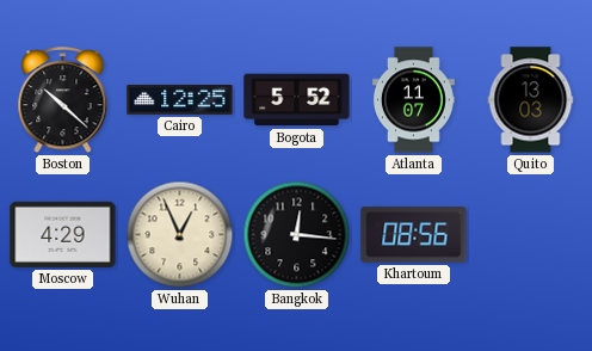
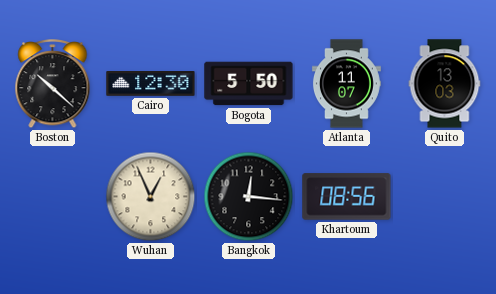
Cairo: 12:25 -> 12:30
Bogota: 5:52 -> 5:50
Moscow: 4:29 -> none
